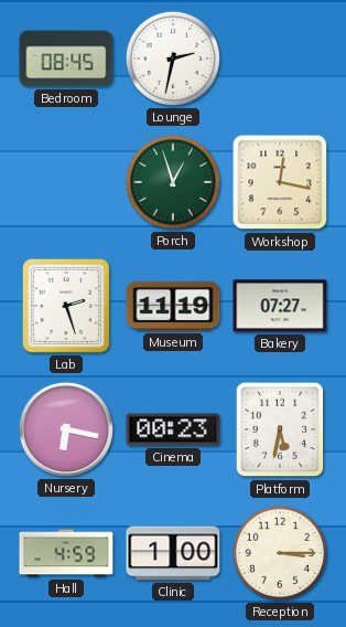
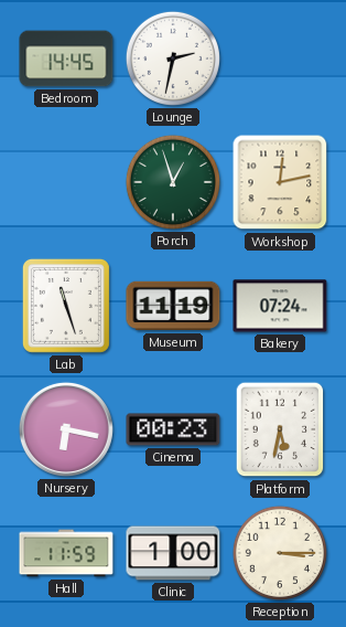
Bedroom: 08:45 -> 14:45
Workshop: 12:17 -> 12:13
Lab: 2:27 -> 11:27
Bakery: 07:27 -> 07:24
Hall: 4:59 -> 11:59
